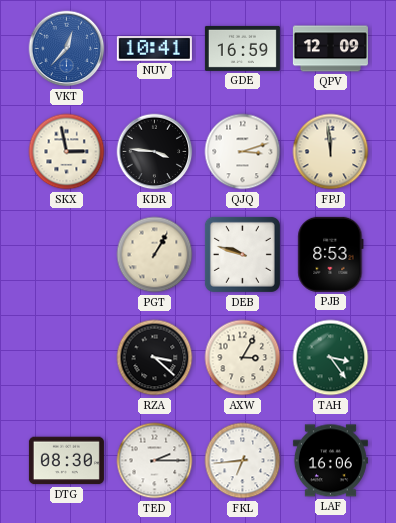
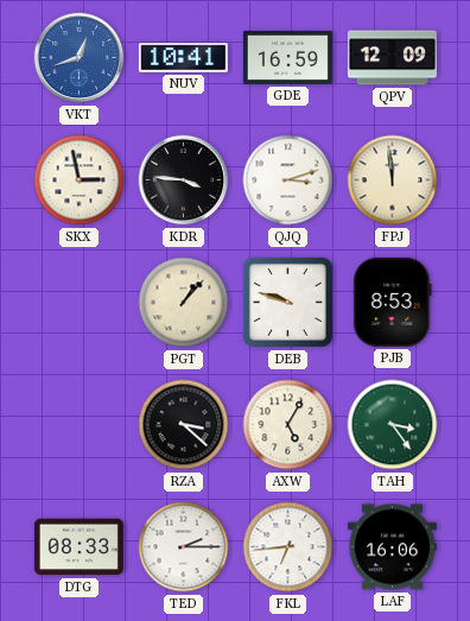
VKT: 12:37 -> 12:42
PGT: 1:05 -> 1:07
AXW: 3:05 -> 5:05
DTG: 08:30 -> 08:33
